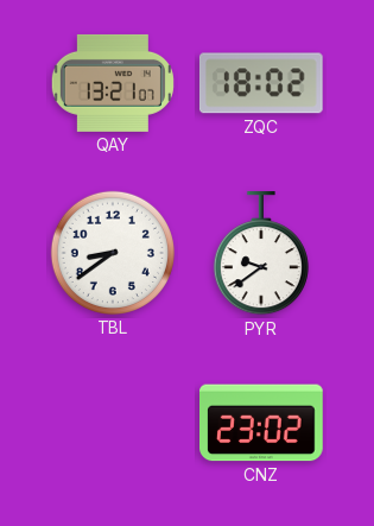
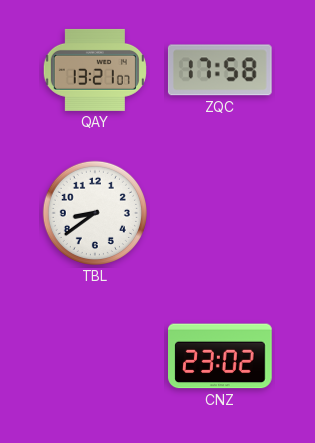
ZQC: 18:02 -> 17:58
PYR: 9:39 -> none
